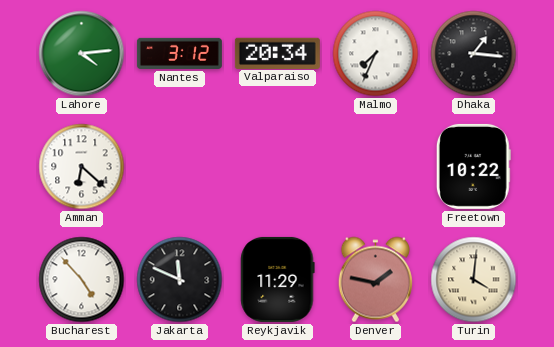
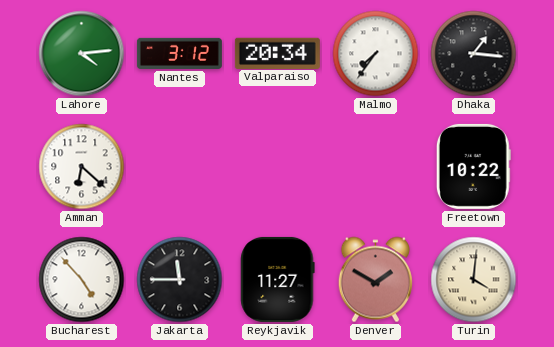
Malmo: 7:34 -> 7:36
Jakarta: 11:49 -> 11:45
Reykjavik: 11:29 -> 11:27
Denver: 1:47 -> 1:50
